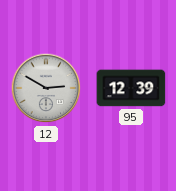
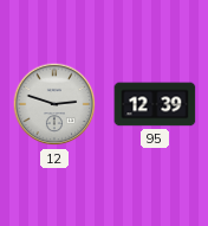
12: 2:50 -> 2:48
